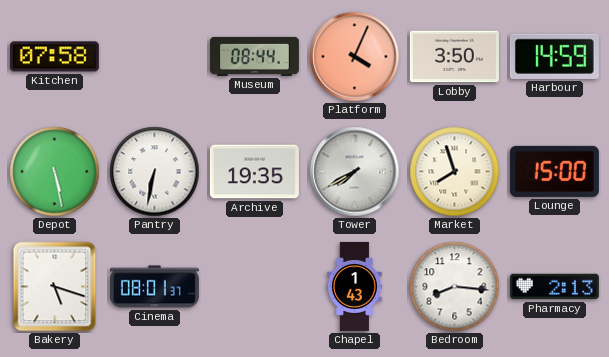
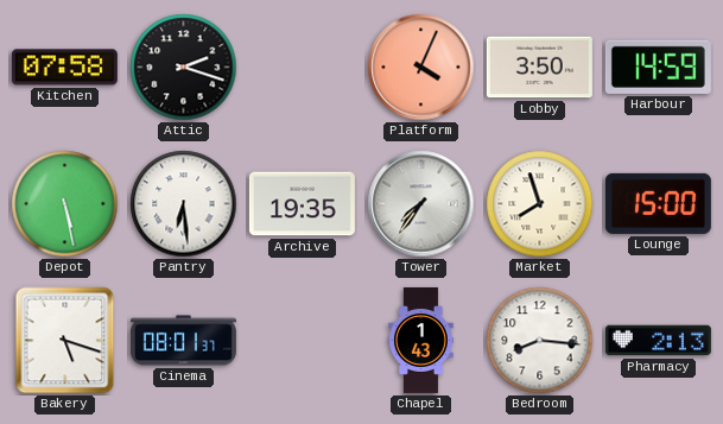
Attic: none -> 2:18
Museum: 08:44 -> none
Pantry: 6:32 -> 6:29
Tower: 7:40 -> 7:36
